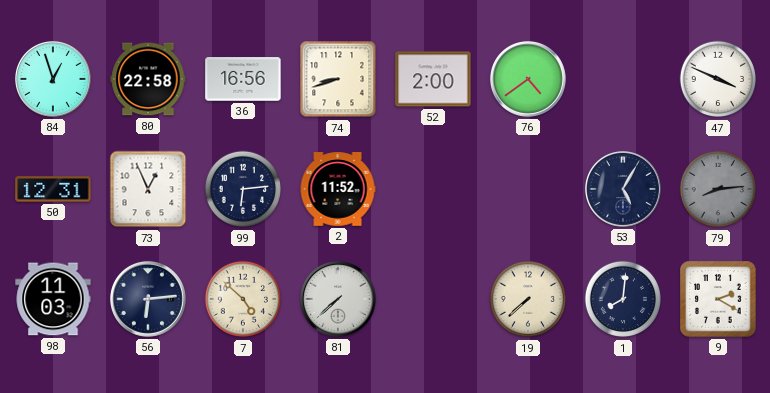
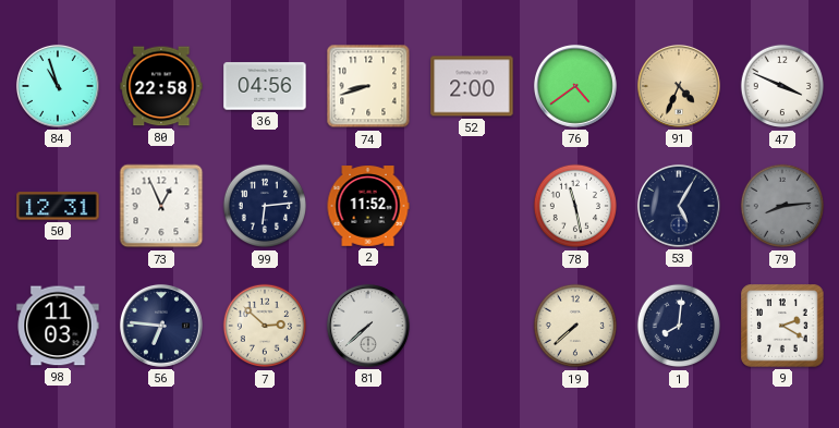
84: 12:57 -> 10:57
36: 16:56 -> 04:56
91: none -> 4:34
78: none -> 11:28
56: 6:14 -> 6:46
7: 4:52 -> 2:52
